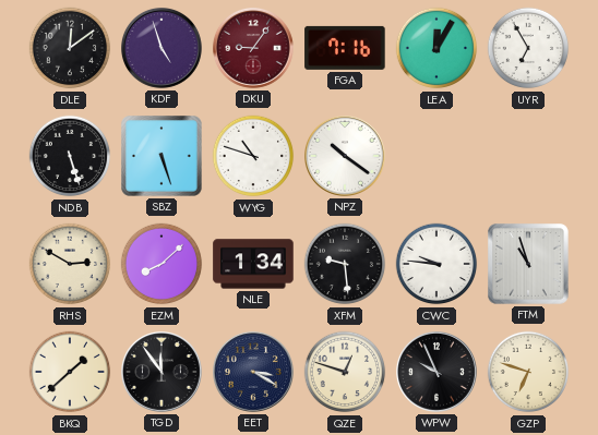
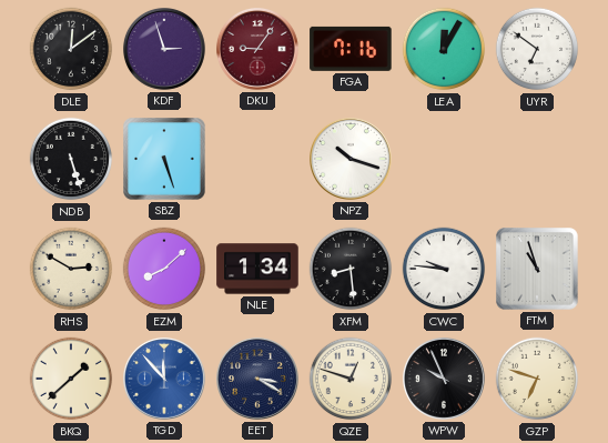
KDF: 4:57 -> 2:57
UYR: 6:55 -> 6:51
WYG: 10:48 -> none
NPZ: 10:21 -> 10:18
XFM: 9:29 -> 8:29
TGD: 11:54 -> 11:53
TGD dial: black -> blue
